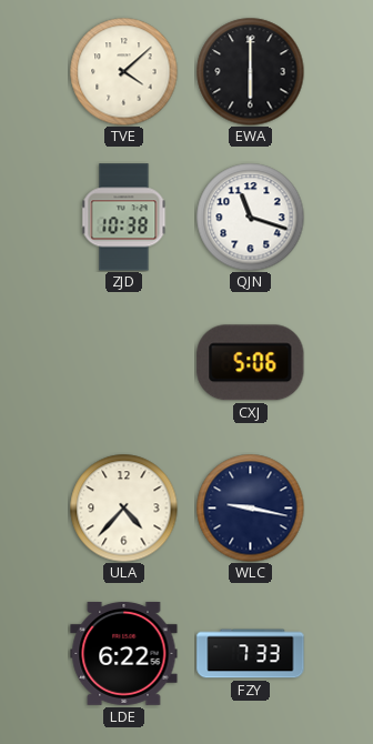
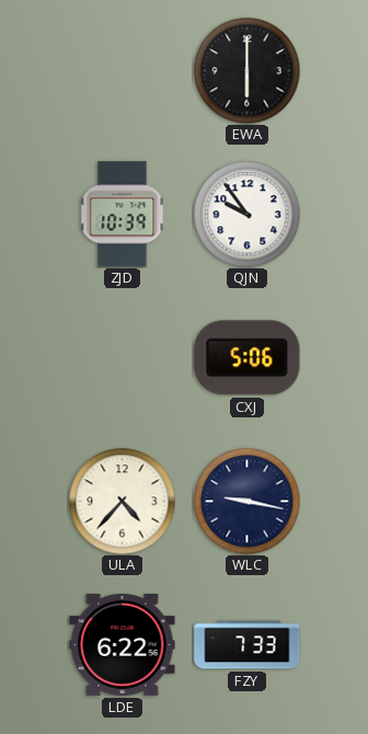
TVE: 4:08 -> none
ZJD: 10:38 -> 10:39
QJN: 11:18 -> 9:54
